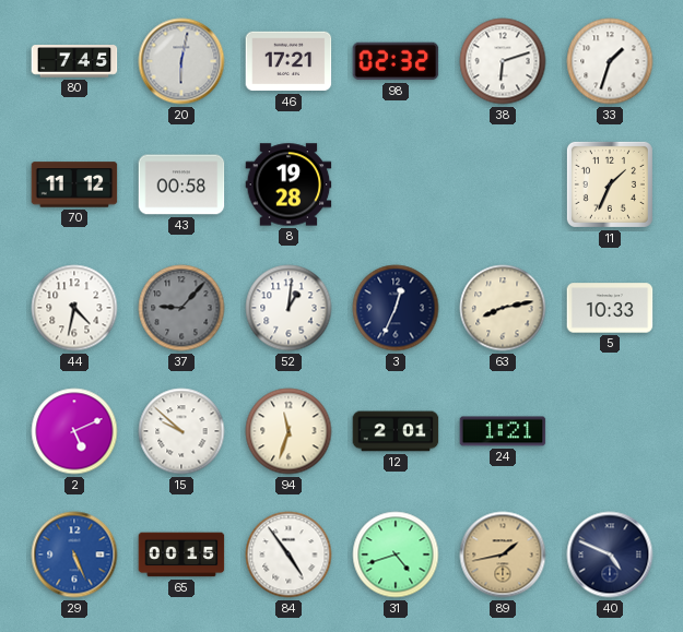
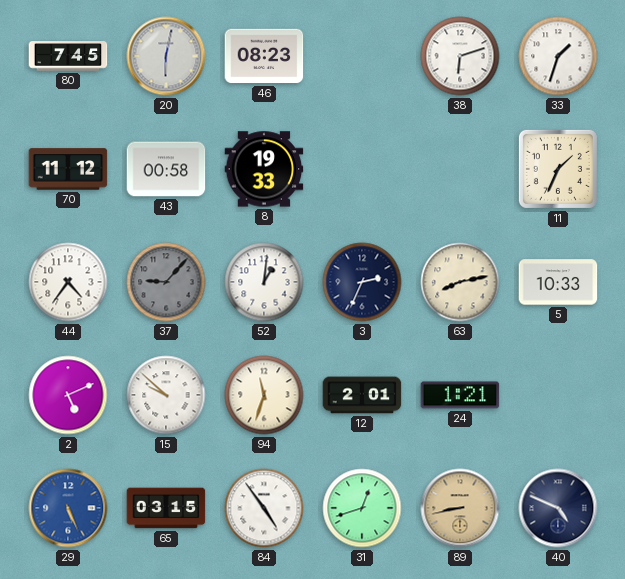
46: 17:21 -> 08:23
98: 02:32 -> none
8: 19:28 -> 19:33
44: 4:32 -> 4:36
3: 12:34 -> 2:34
65: 00:15 -> 03:15
31: 4:42 -> 12:42
89: 1:43 -> 8:43
